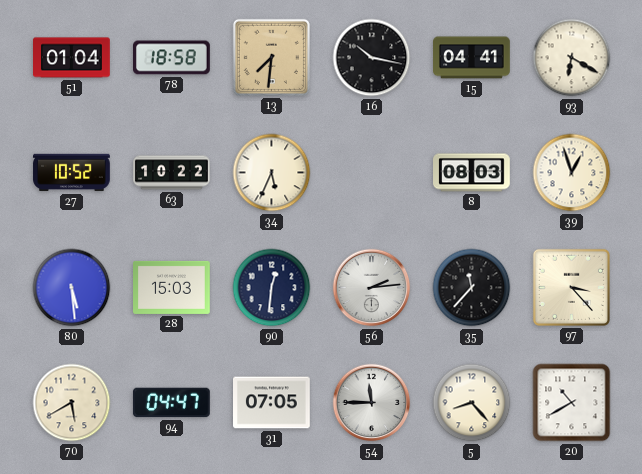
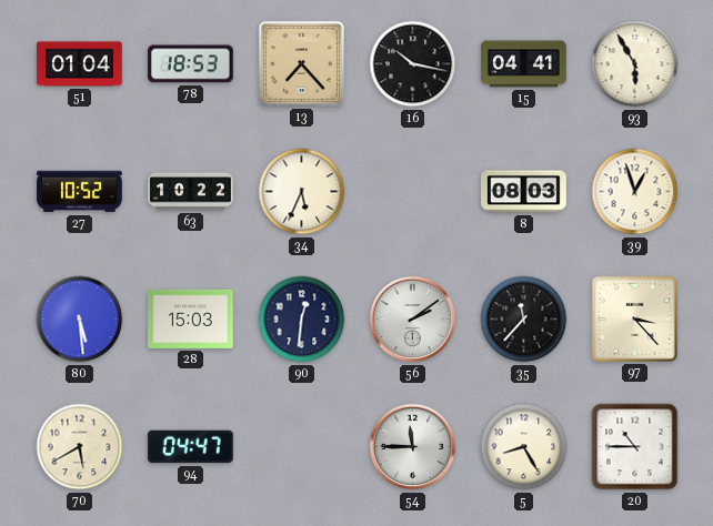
78: 18:58 -> 18:53
13: 7:31 -> 7:23
93: 6:20 -> 5:55
56: 2:14 -> 2:09
31: 07:05 -> none
5: 8:23 -> 8:25
20: 10:40 -> 10:45
